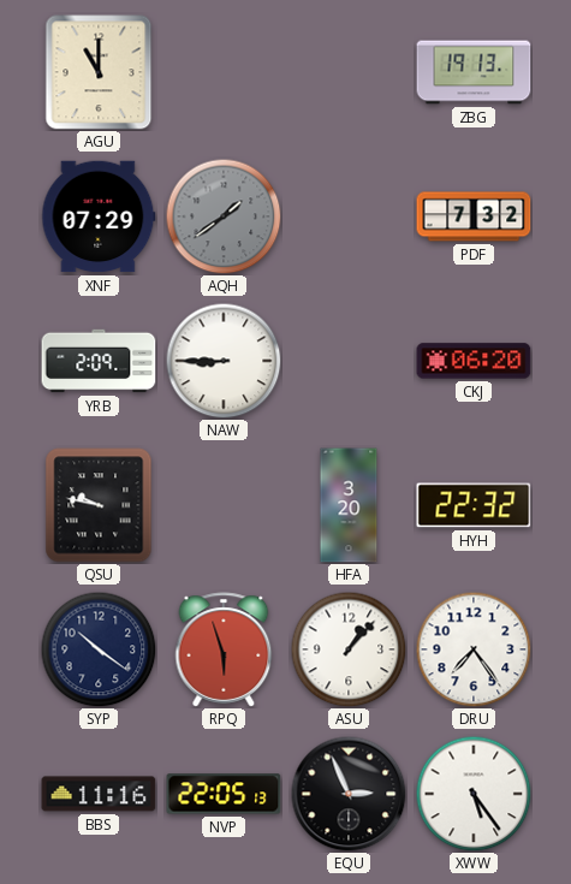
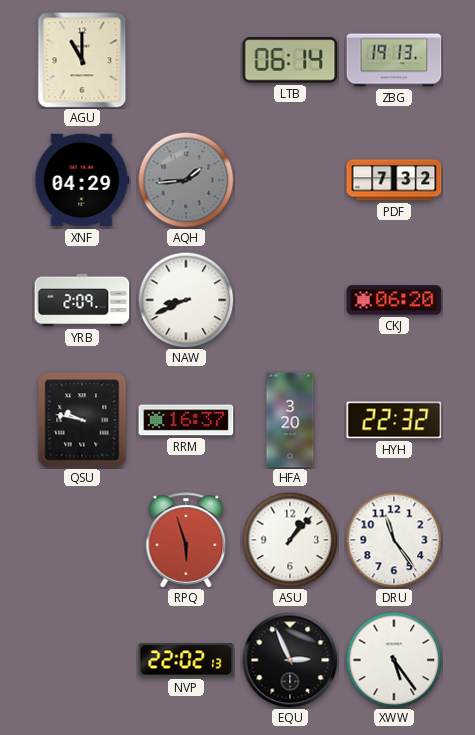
LTB: none -> 06:14
XNF: 07:29 -> 04:29
AQH: 1:39 -> 1:44
NAW: 8:45 -> 8:41
RRM: none -> 16:37
SYP: 10:21 -> none
DRU: 7:24 -> 11:24
BBS: 11:16 -> none
NVP: 22:05 -> 22:02
